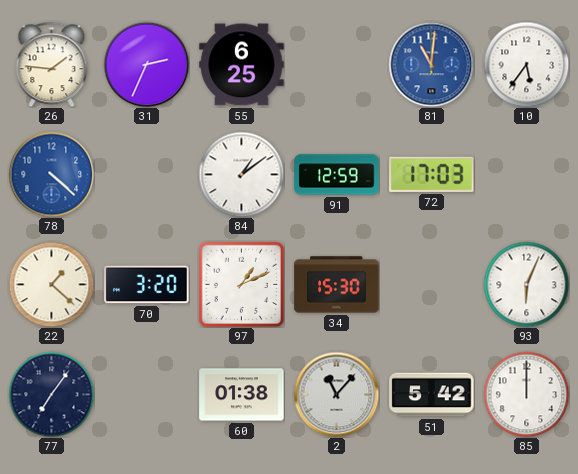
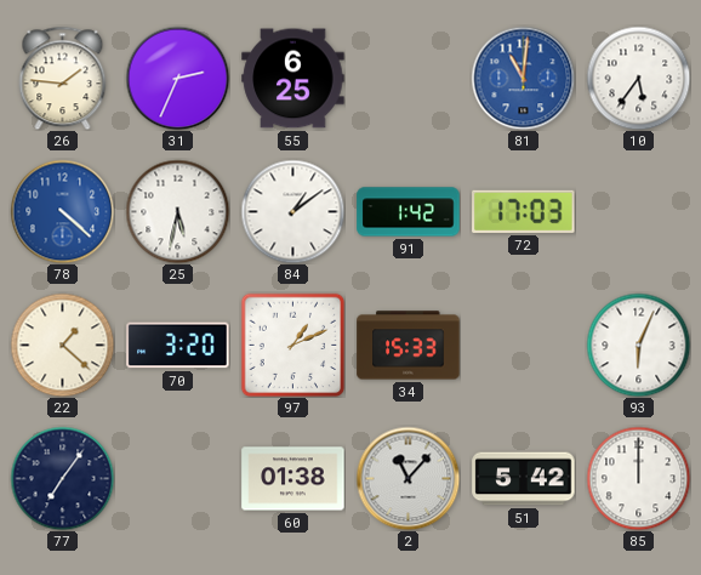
25: none -> 5:32
91: 12:59 -> 1:42
34: 15:30 -> 15:33
